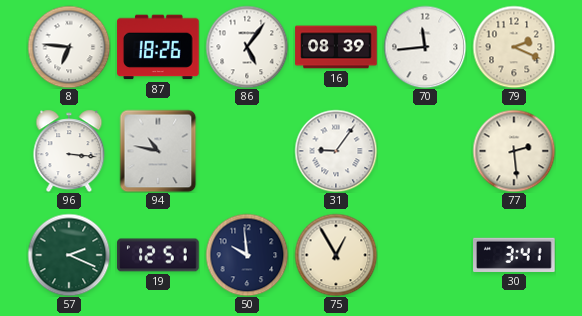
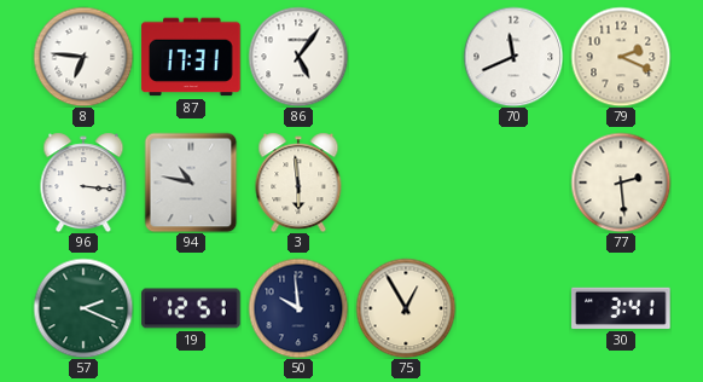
87: 18:26 -> 17:31
16: 08:39 -> none
70: 11:44 -> 11:41
3: none -> 5:59
31: 9:06 -> none
